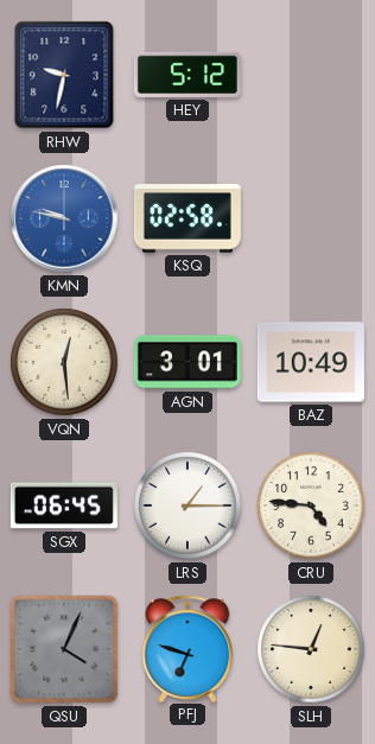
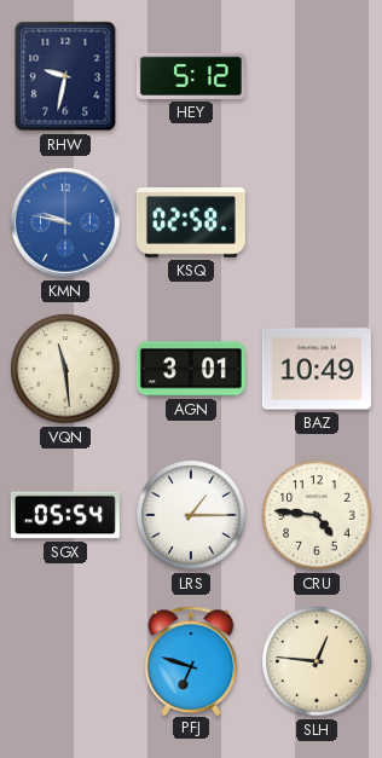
VQN: 12:29 -> 11:29
SGX: 06:45 -> 05:54
QSU: 4:04 -> none
